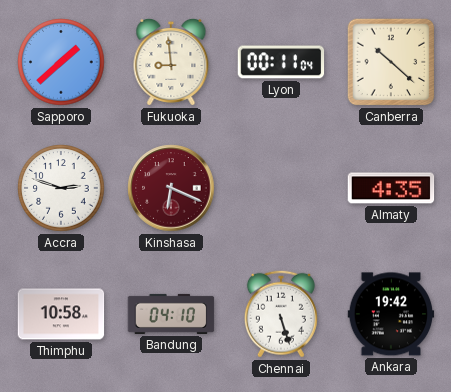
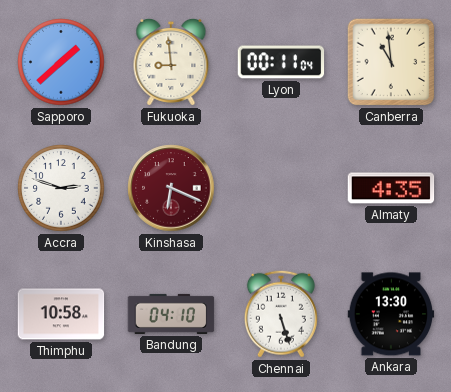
Canberra: 10:22 -> 10:59
Ankara: 19:42 -> 13:30
